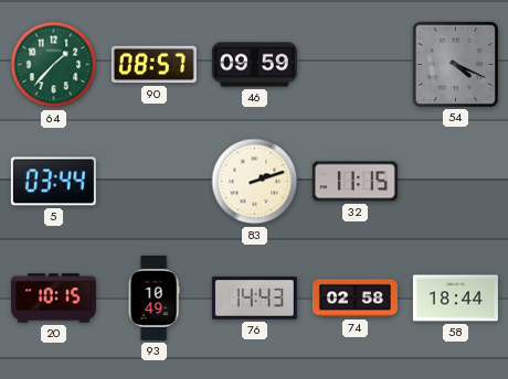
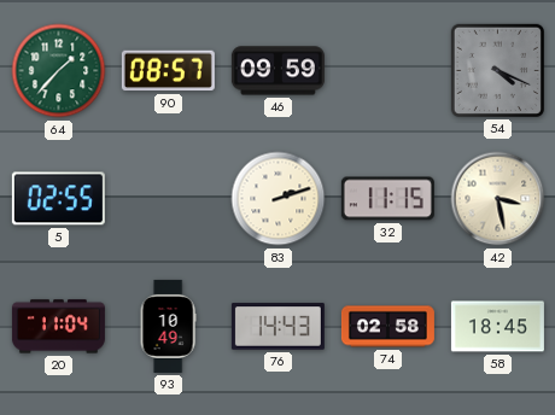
5: 03:44 -> 02:55
42: none -> 3:28
20: 10:15 -> 11:04
58: 18:44 -> 18:45
